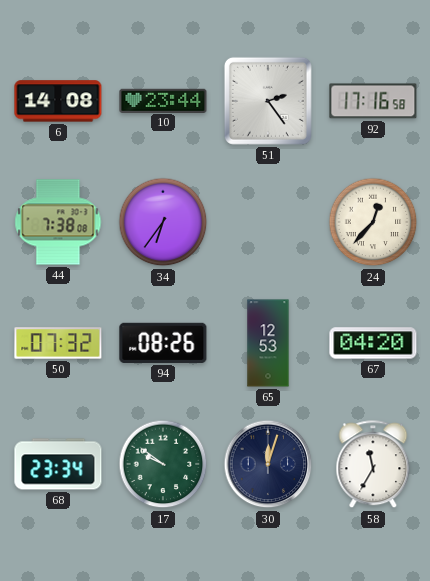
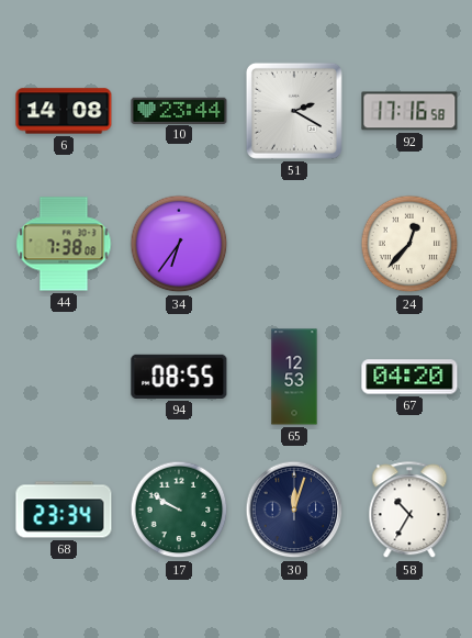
51: 2:24 -> 2:20
50: 07:32 -> none
94: 08:26 -> 08:55
17: 9:51 -> 9:50
58: 11:35 -> 10:35
